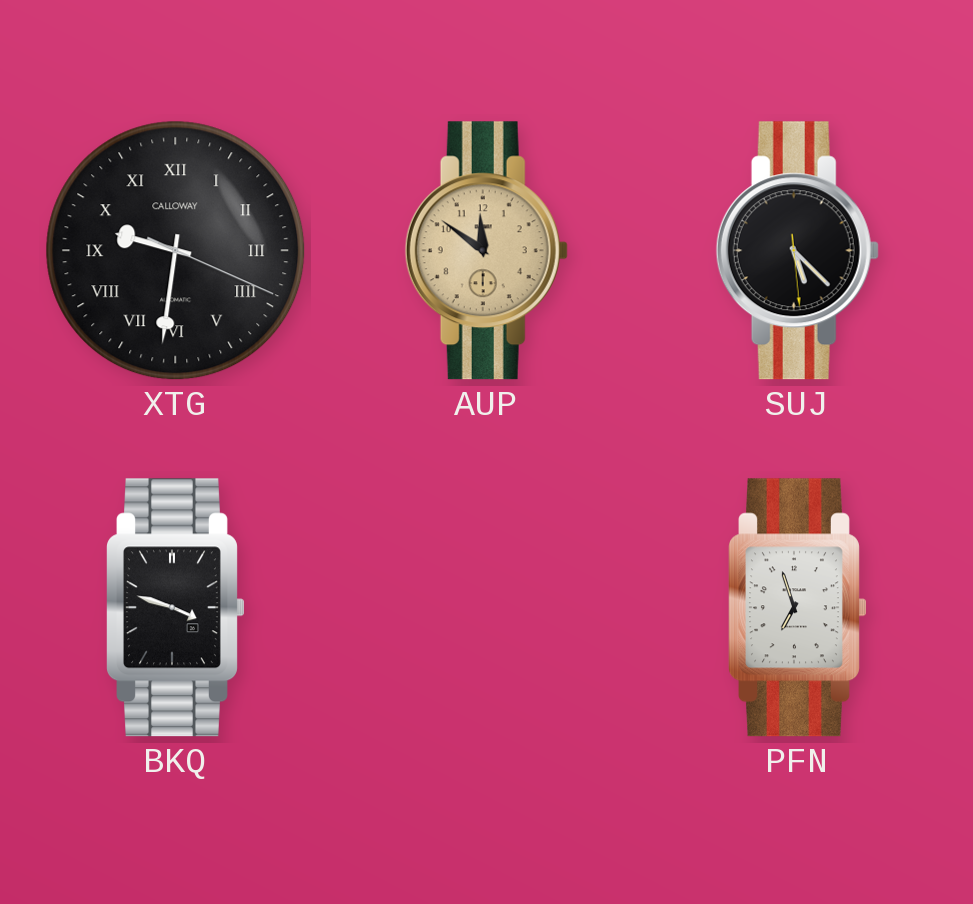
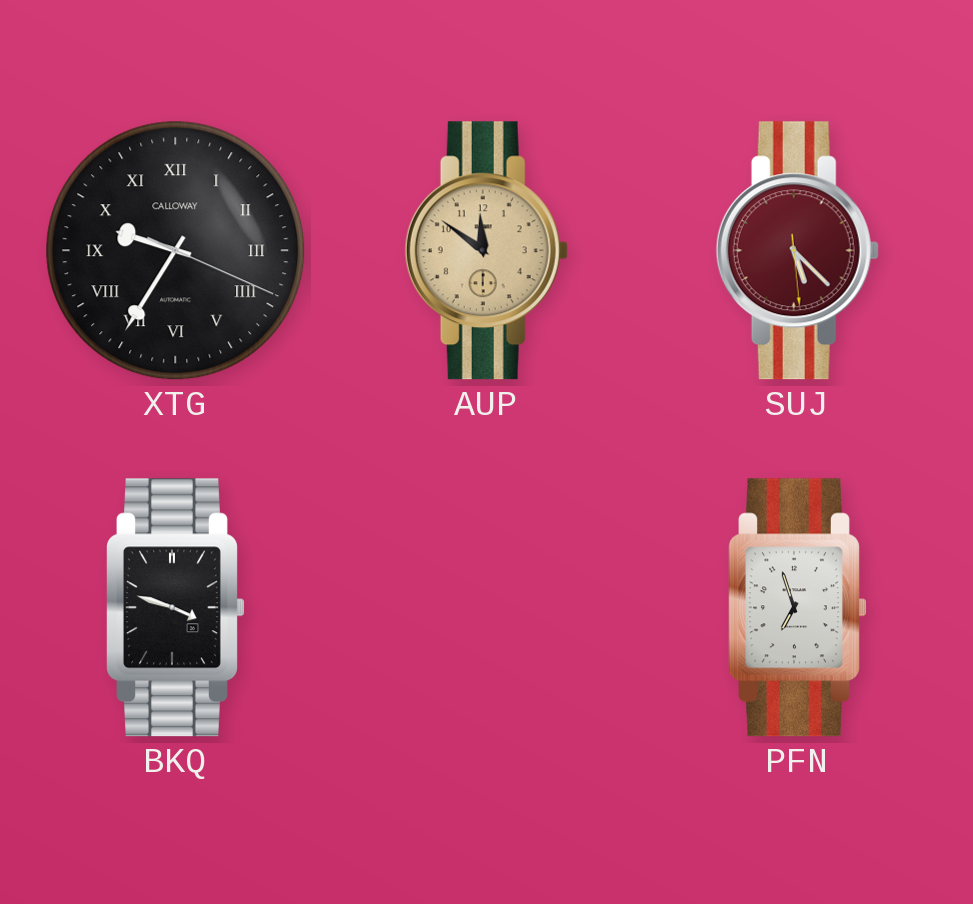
XTG: 9:31 -> 9:35
SUJ dial: black -> burgundy
